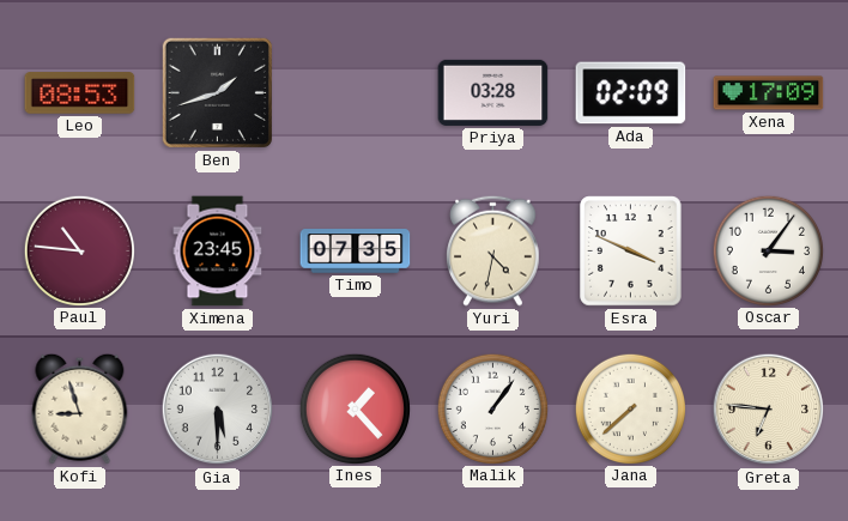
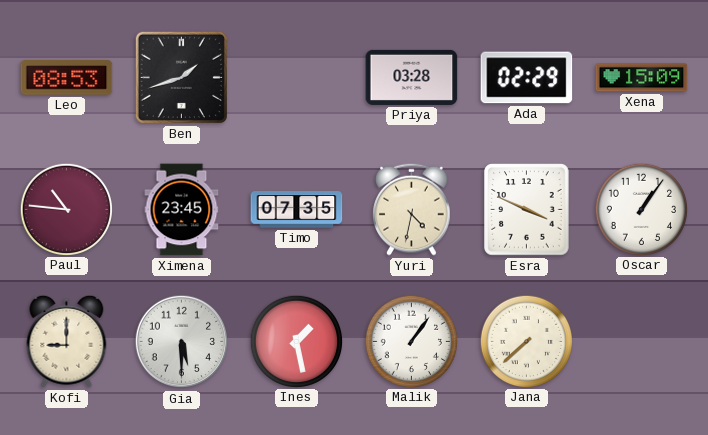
Ada: 02:09 -> 02:29
Xena: 17:09 -> 15:09
Oscar: 3:06 -> 1:06
Kofi: 8:57 -> 9:00
Ines: 1:23 -> 1:28
Greta: 6:46 -> none
